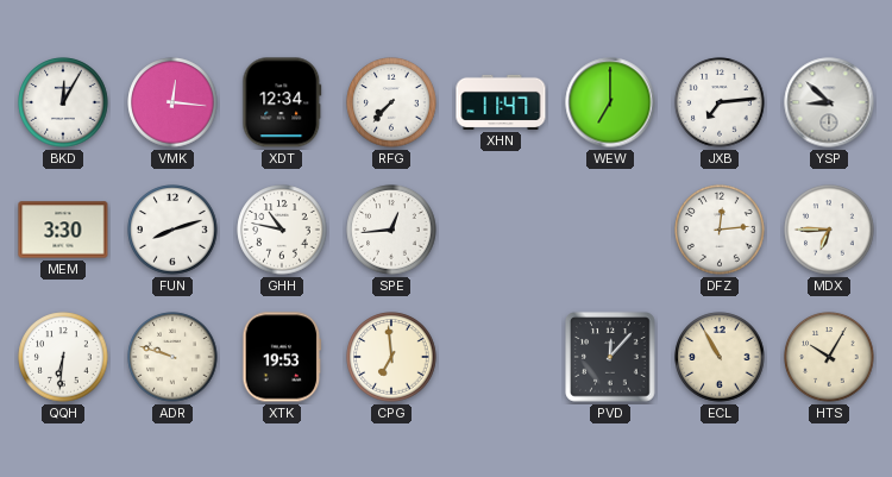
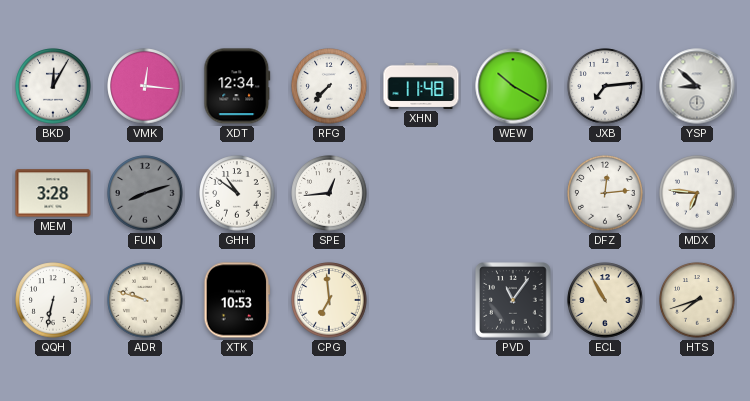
XHN: 11:47 -> 11:48
WEW: 7:00 -> 10:20
MEM: 3:30 -> 3:28
FUN dial: white -> grey
GHH: 10:47 -> 10:51
MDX: 6:45 -> 6:46
QQH: 6:31 -> 6:32
XTK: 19:53 -> 10:53
PVD: 12:07 -> 11:06
HTS: 10:05 -> 7:42
